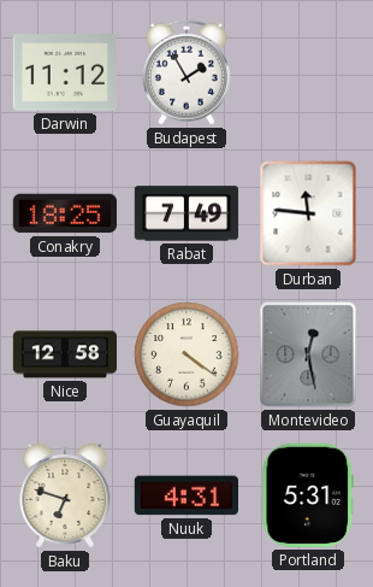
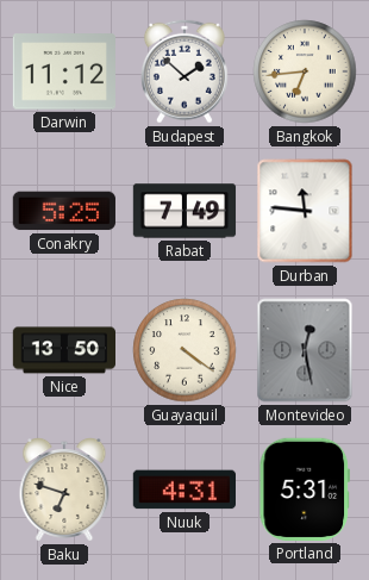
Budapest: 1:55 -> 1:52
Bangkok: none -> 6:44
Conakry: 18:25 -> 5:25
Nice: 12:58 -> 13:50
